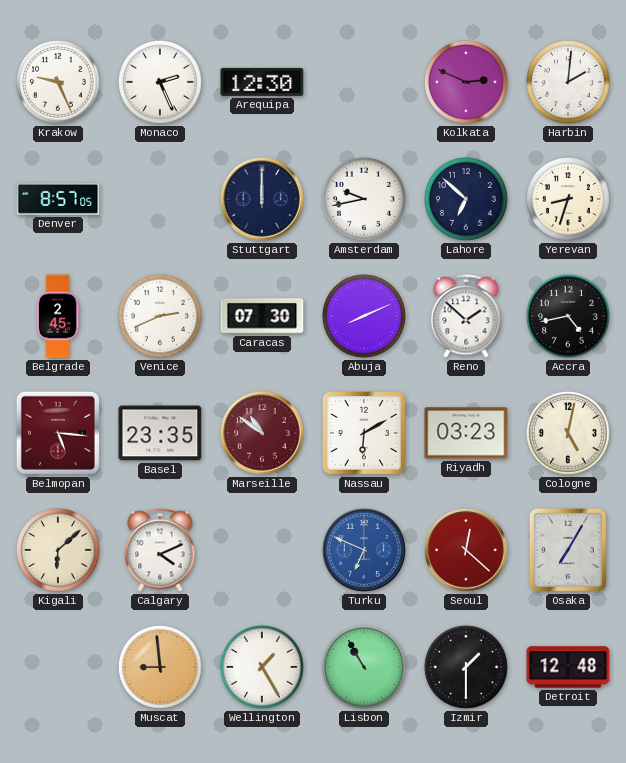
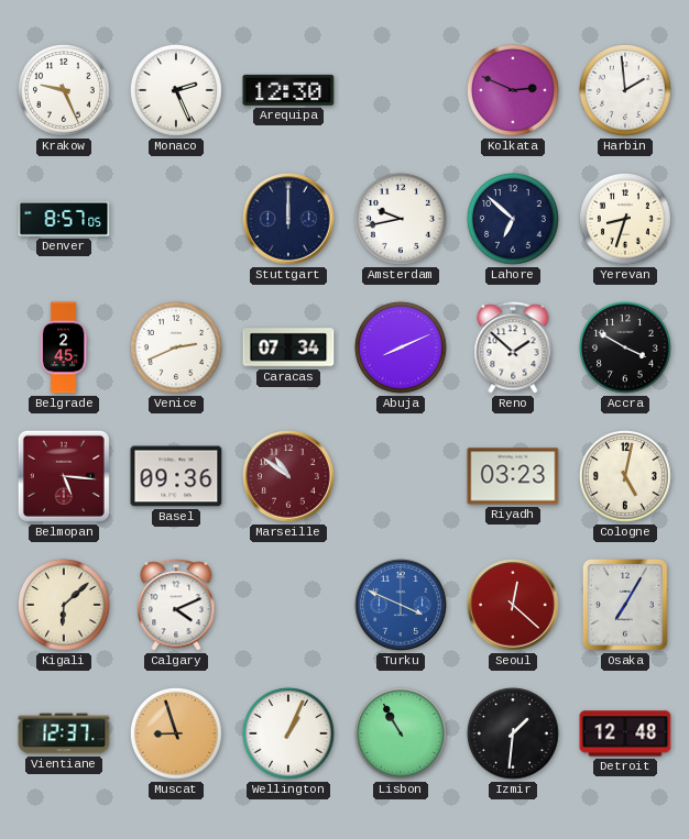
Harbin: 2:01 -> 1:59
Caracas: 07:30 -> 07:34
Accra: 4:43 -> 3:50
Basel: 23:35 -> 09:36
Nassau: 6:10 -> none
Turku: 6:49 -> 3:49
Vientiane: none -> 12:37
Muscat: 8:59 -> 8:57
Wellington: 1:25 -> 1:04
Izmir: 1:30 -> 1:31
